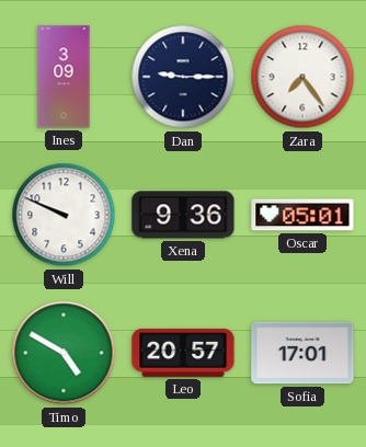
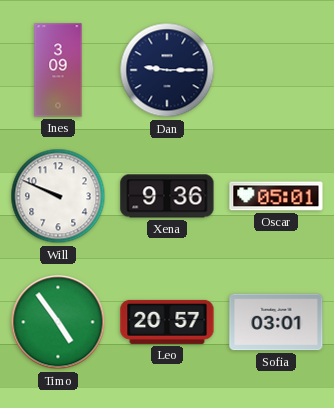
Zara: 7:24 -> none
Timo: 4:50 -> 4:54
Sofia: 17:01 -> 03:01
